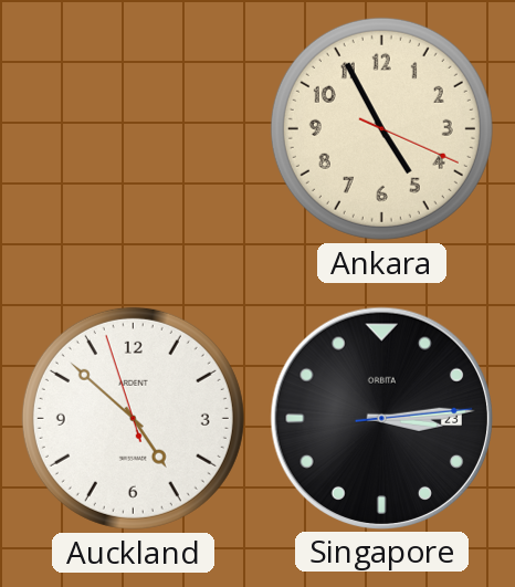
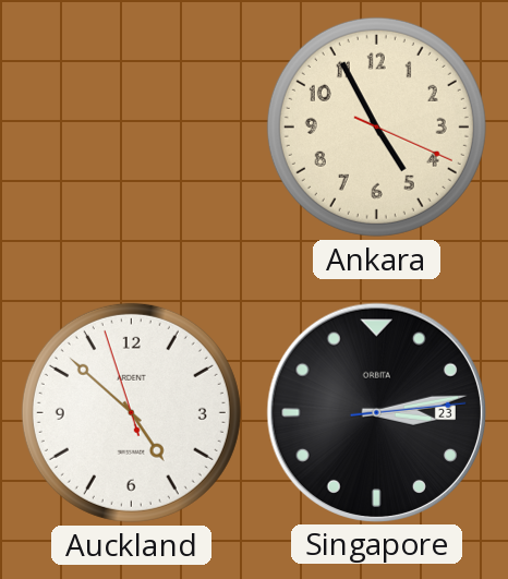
Singapore: 3:14 -> 3:13
